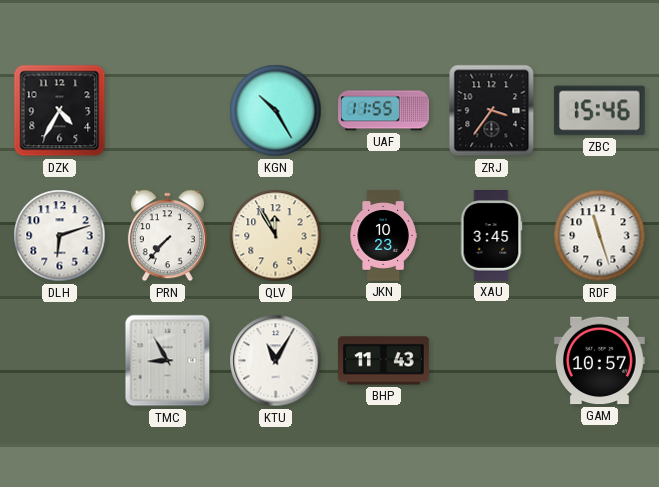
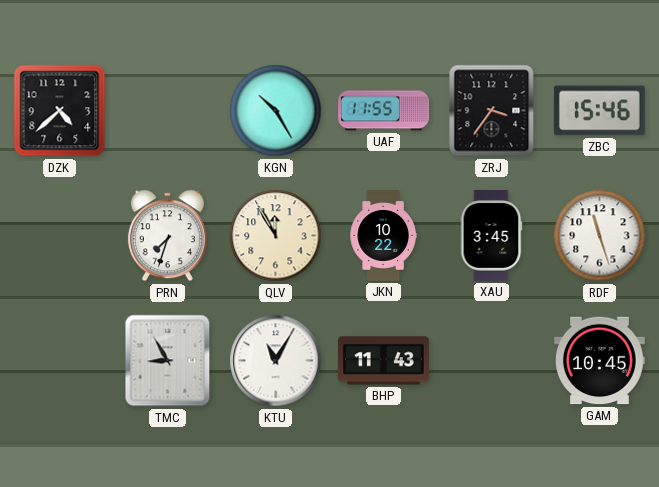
DZK: 4:35 -> 4:38
DLH: 6:12 -> none
PRN: 7:37 -> 7:33
JKN: 10:23 -> 10:22
GAM: 10:57 -> 10:45
